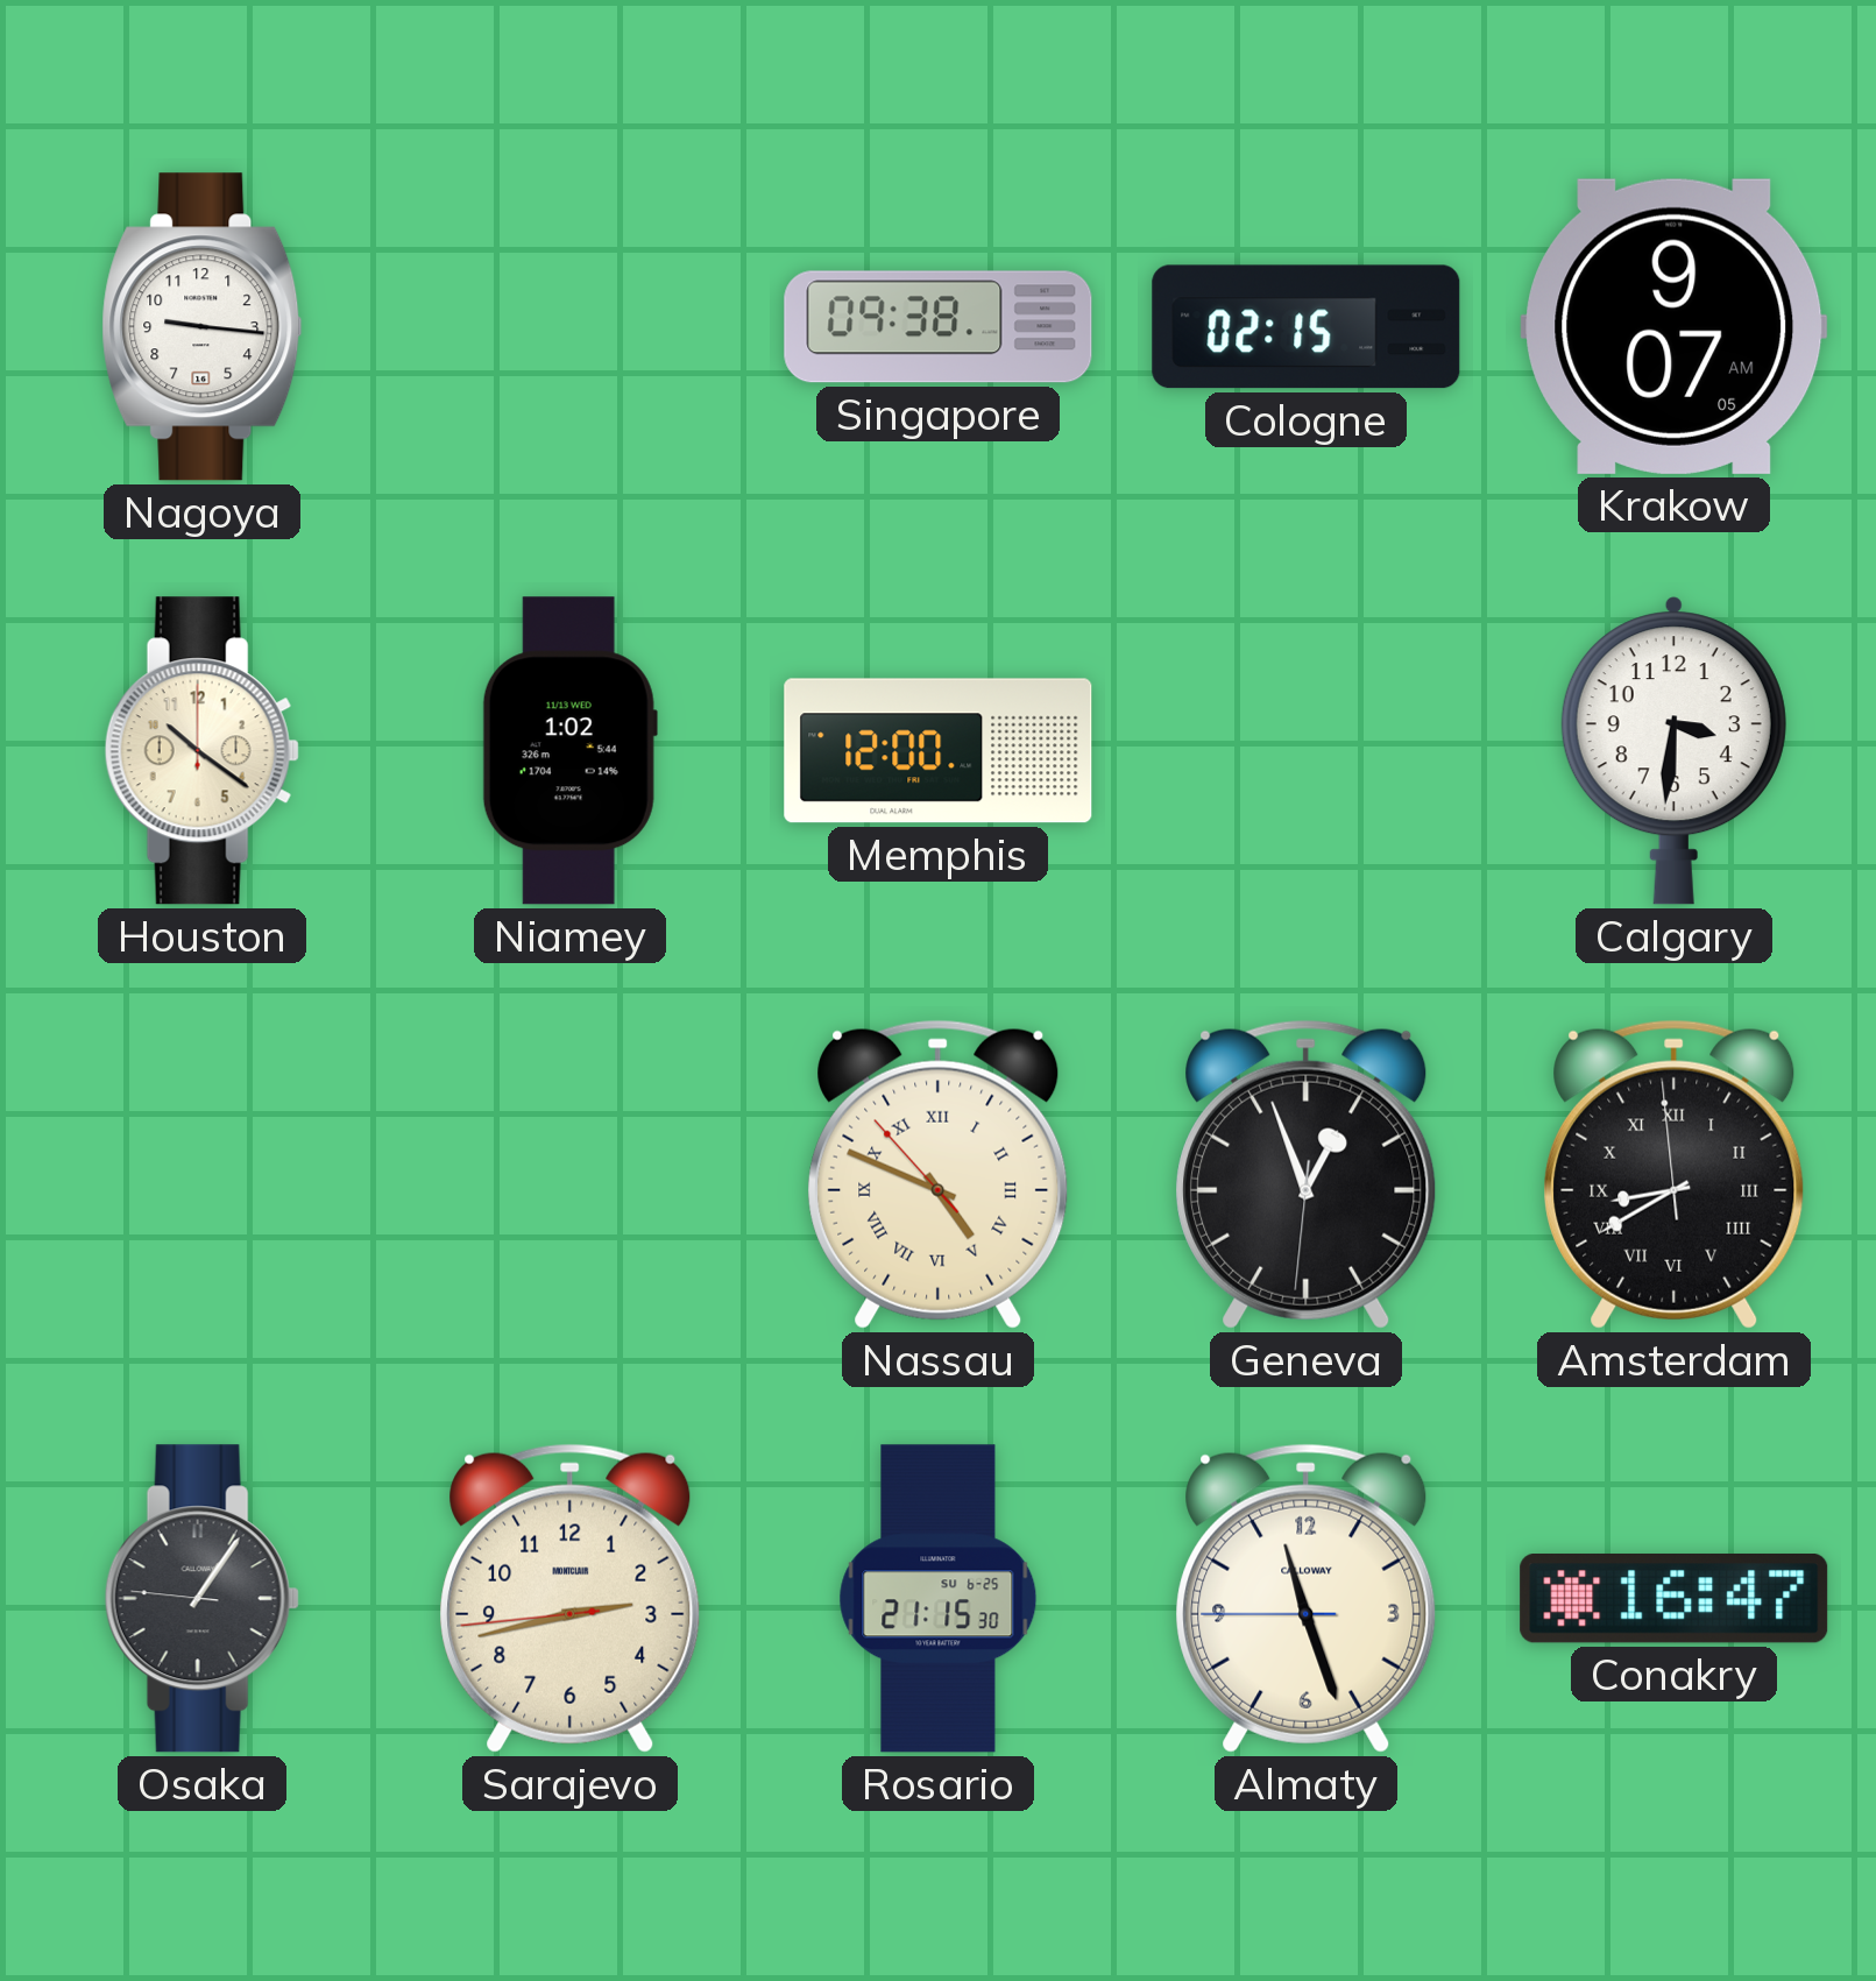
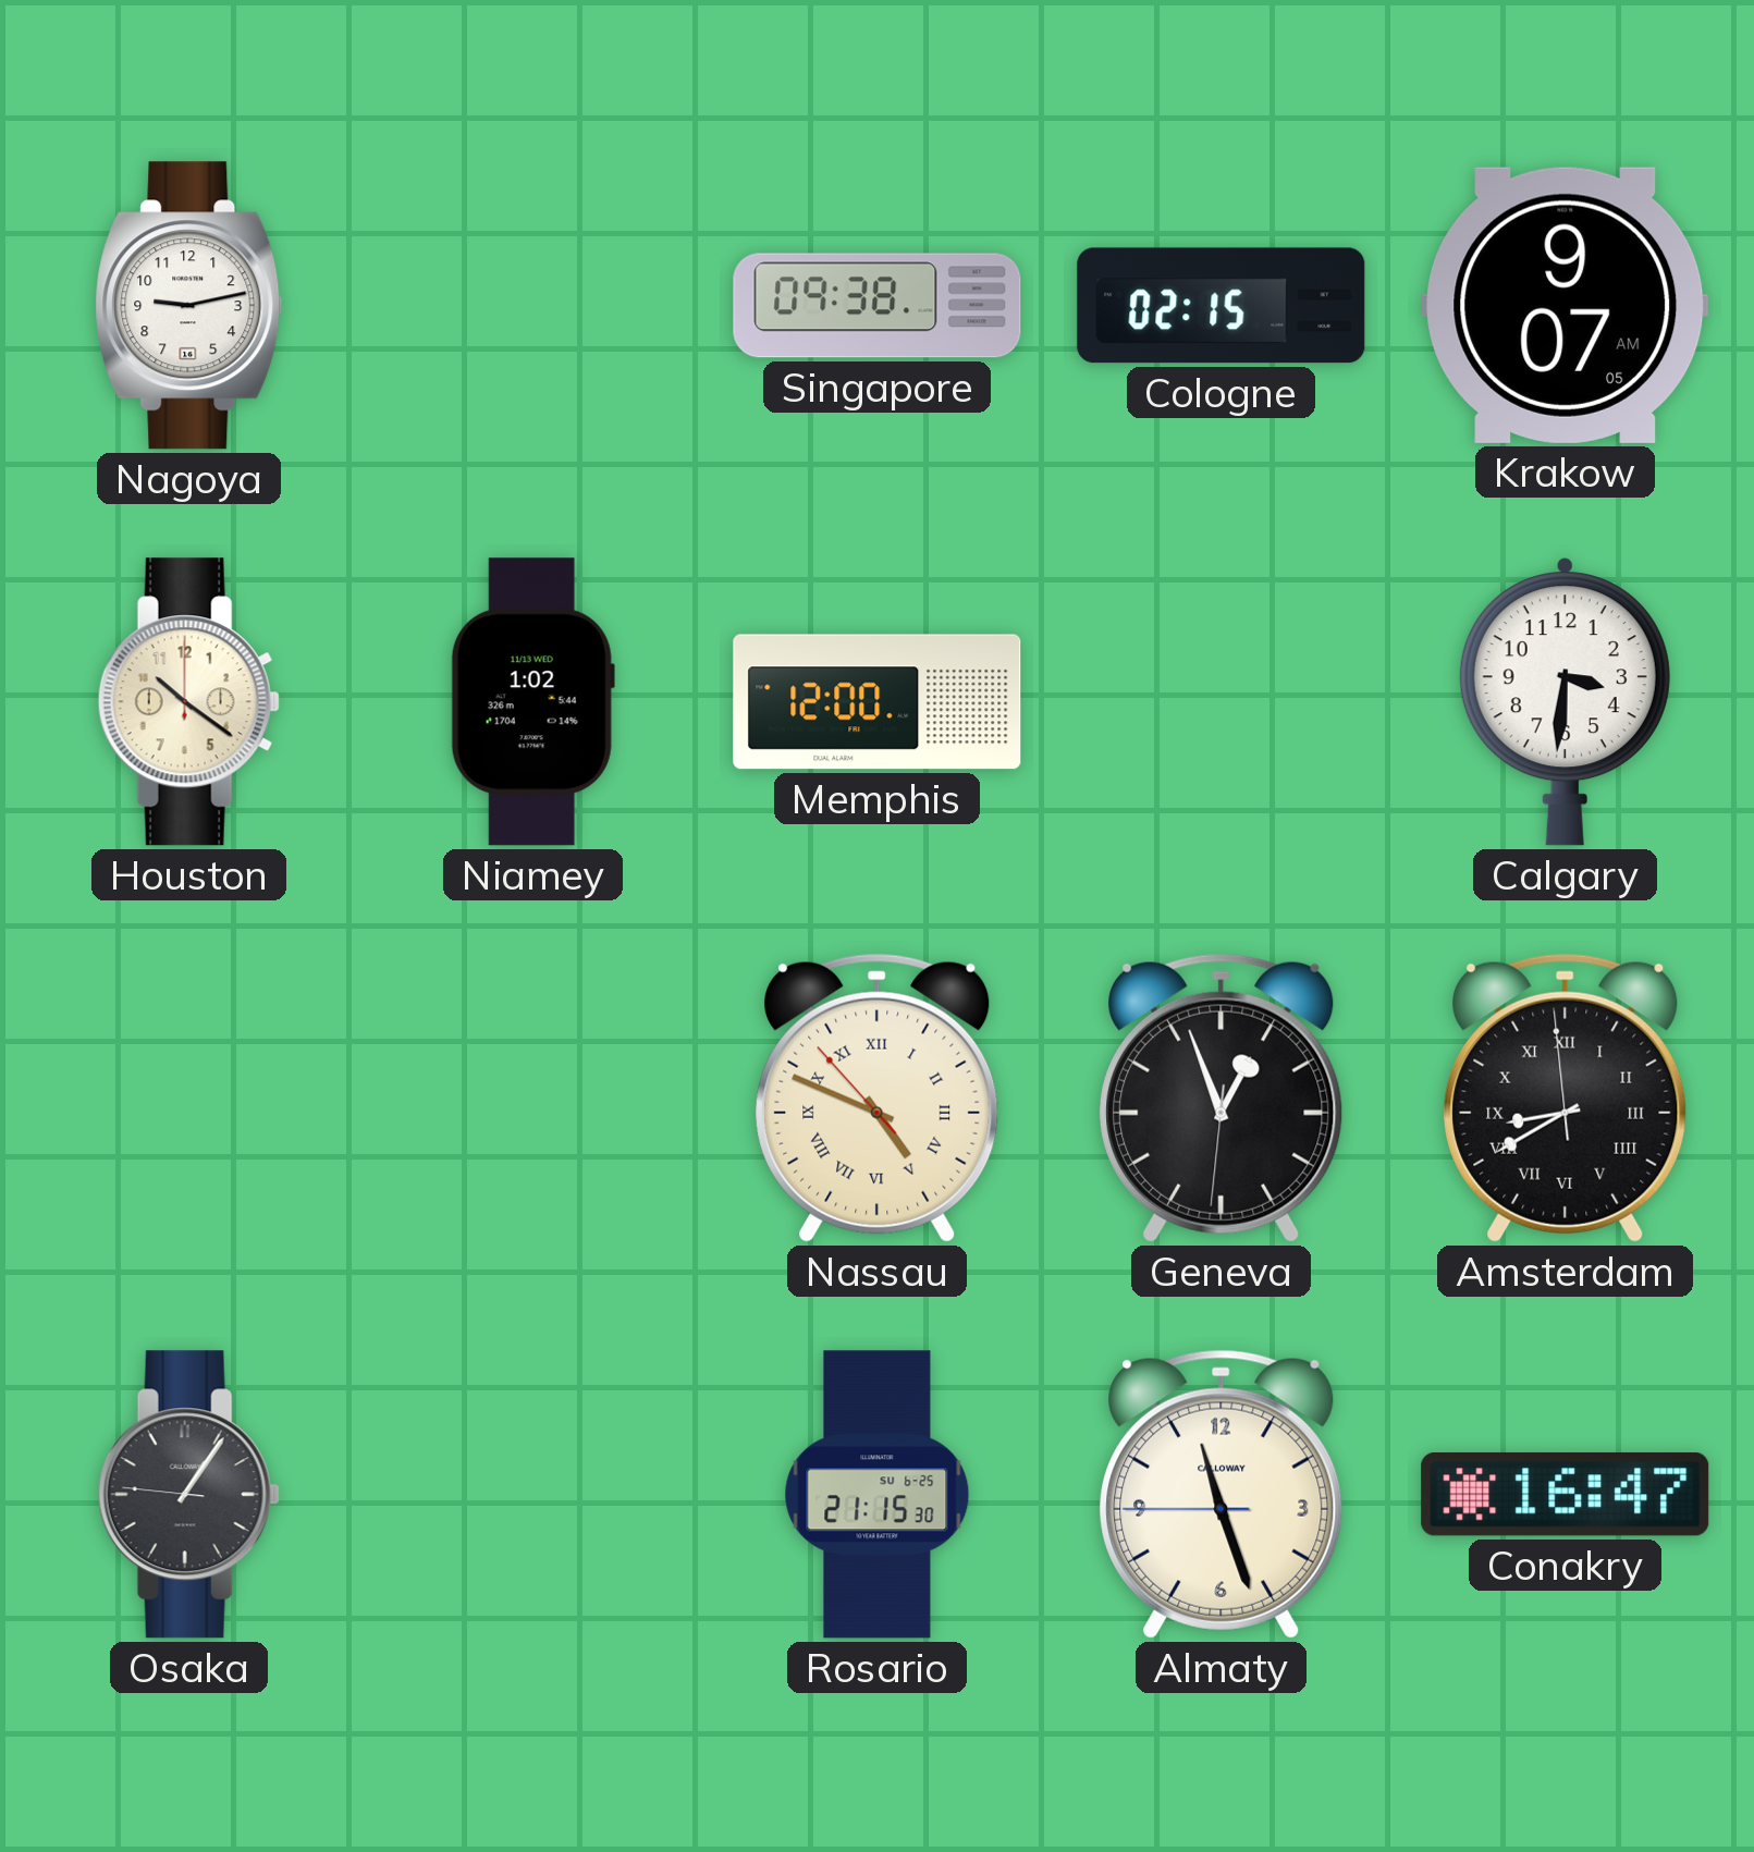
Nagoya: 9:16 -> 9:13
Sarajevo: 2:42 -> none
